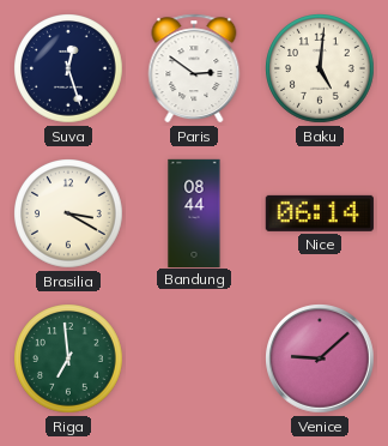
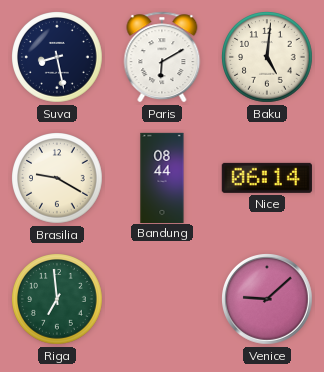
Suva: 12:27 -> 8:28
Paris: 2:51 -> 6:10
Brasilia: 3:20 -> 9:20
